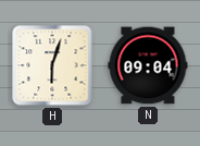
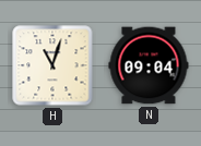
H: 6:03 -> 11:03
